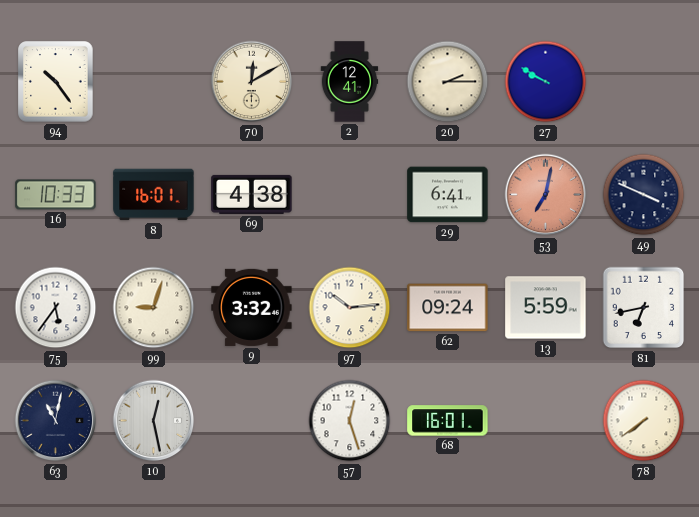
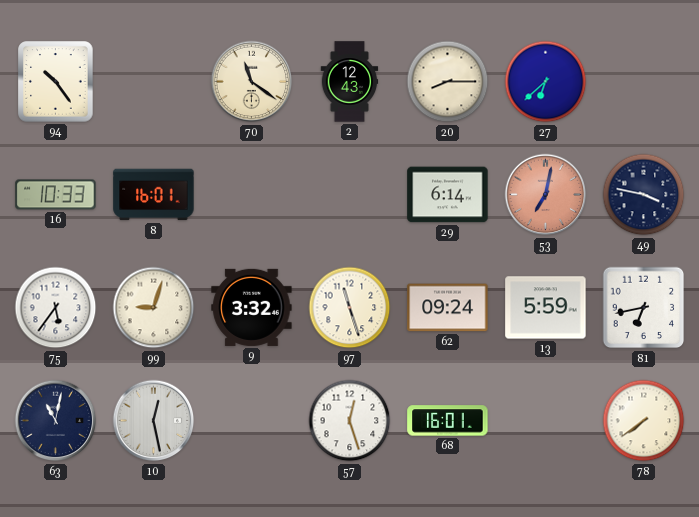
70: 12:10 -> 11:21
2: 12:41 -> 12:43
20: 2:15 -> 8:15
27: 9:50 -> 6:38
69: 4:38 -> none
29: 6:41 -> 6:14
49: 3:49 -> 3:47
97: 10:14 -> 11:27
